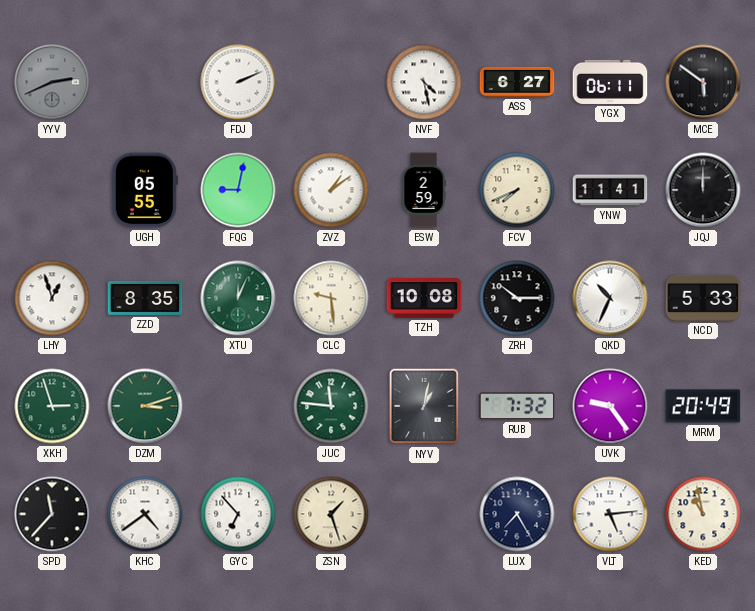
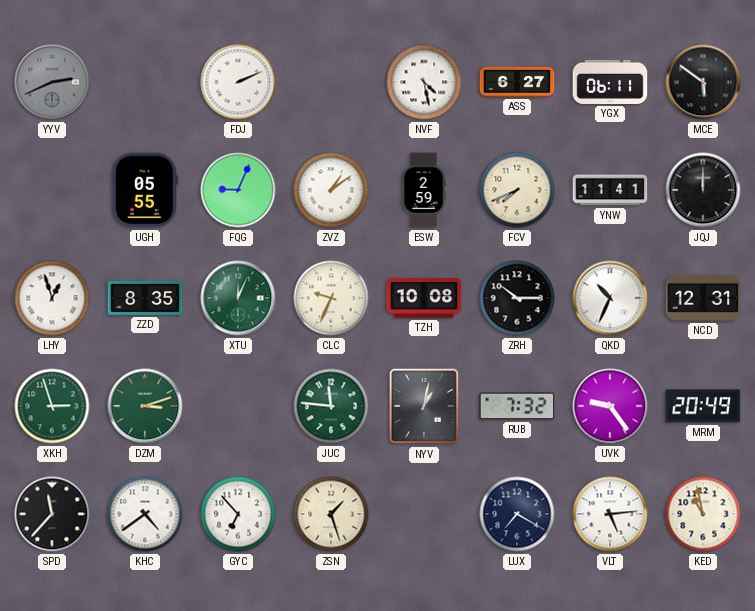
FQG: 9:02 -> 9:04
CLC: 9:29 -> 9:34
NCD: 5:33 -> 12:31
LUX: 7:25 -> 7:20
